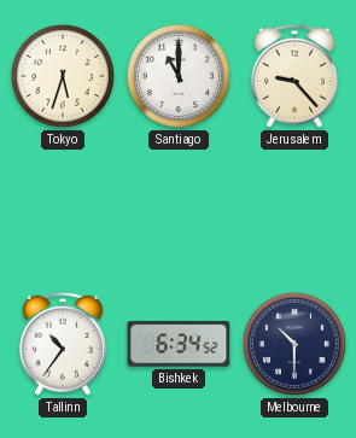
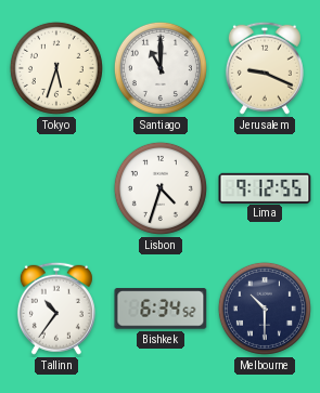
Jerusalem: 9:23 -> 9:19
Lisbon: none -> 4:33
Lima: none -> 9:12
